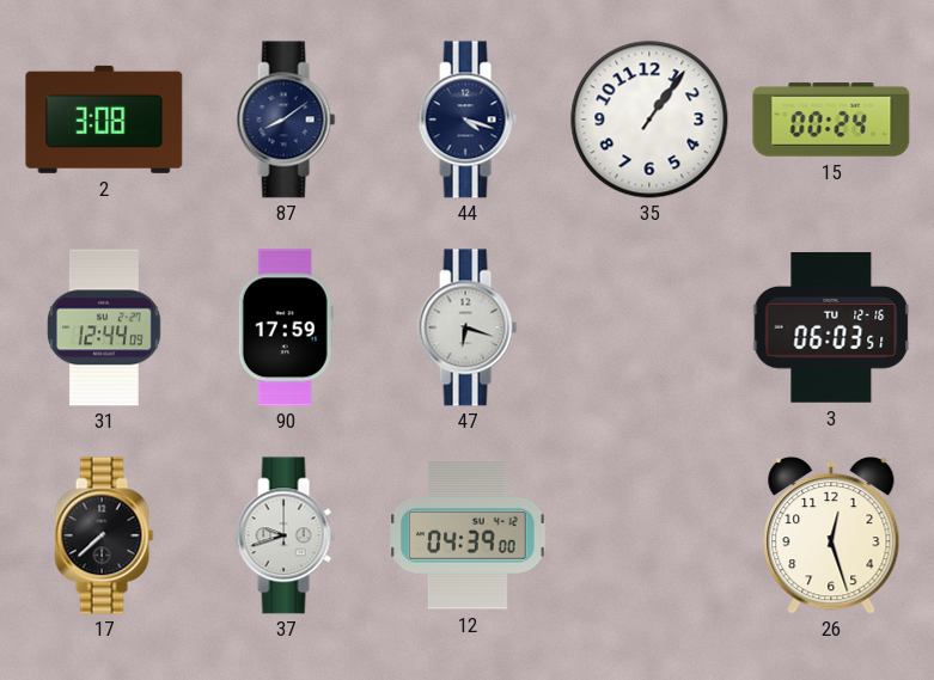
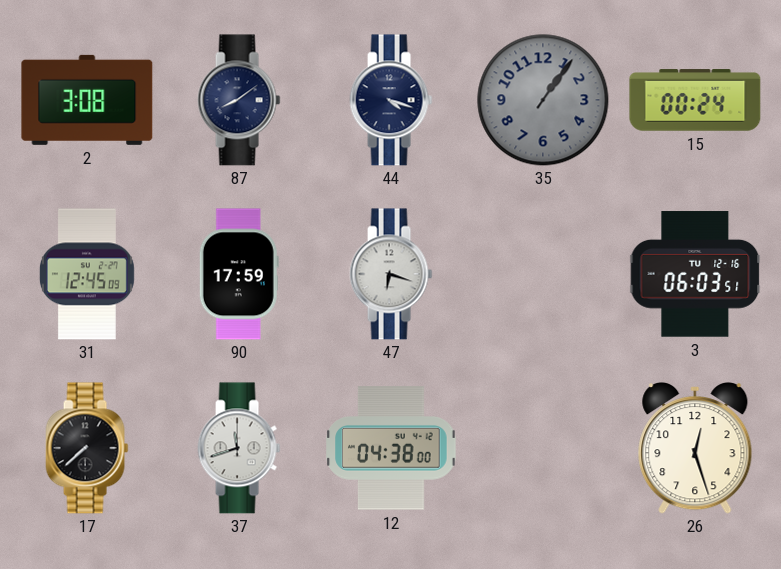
35 dial: white -> grey
31: 12:44 -> 12:45
37: 9:42 -> 11:42
12: 04:39 -> 04:38
